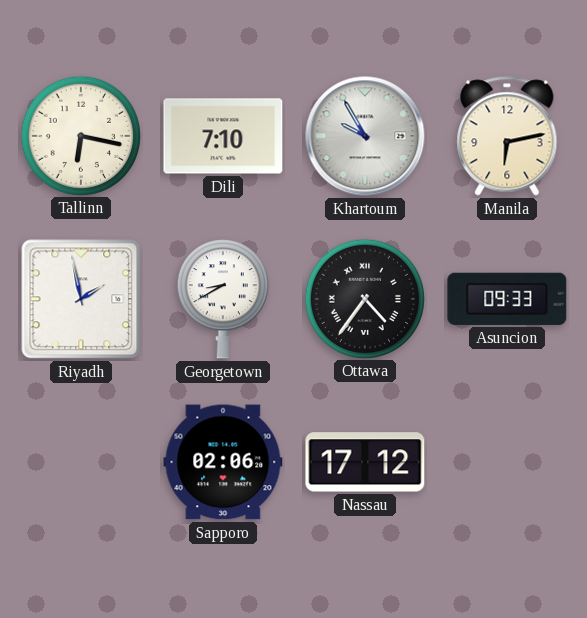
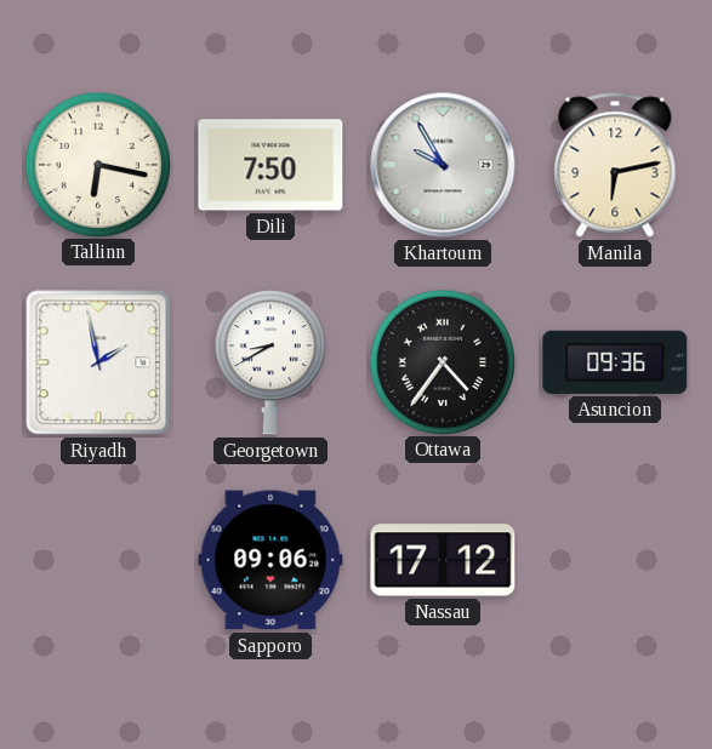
Dili: 7:10 -> 7:50
Asuncion: 09:33 -> 09:36
Sapporo: 02:06 -> 09:06
